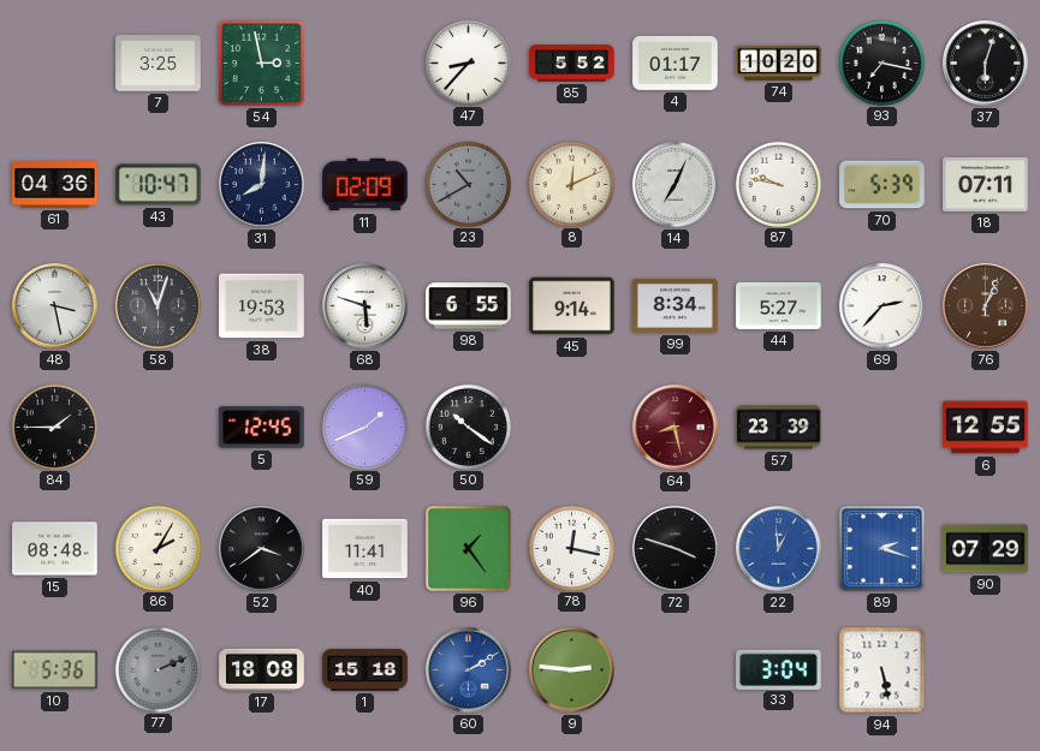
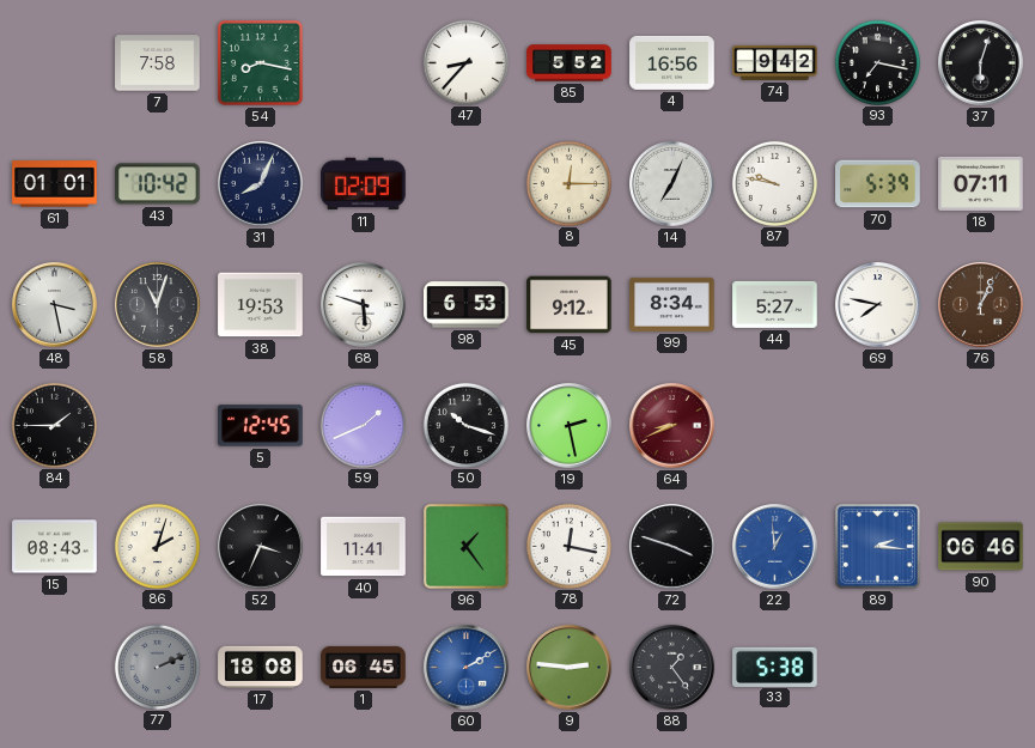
7: 3:25 -> 7:58
54: 2:58 -> 8:17
4: 01:17 -> 16:56
74: 10:20 -> 9:42
61: 04:36 -> 01:01
43: 10:47 -> 10:42
31: 8:01 -> 8:04
23: 10:40 -> none
8: 12:11 -> 12:15
98: 6:55 -> 6:53
45: 9:14 -> 9:12
69: 2:37 -> 7:47
50: 10:21 -> 10:18
19: none -> 2:28
64: 8:28 -> 8:41
57: 23:39 -> none
6: 12:55 -> none
15: 08:48 -> 08:43
86: 2:05 -> 2:03
52: 3:39 -> 3:34
89: 2:18 -> 2:16
90: 07:29 -> 06:46
10: 5:36 -> none
1: 15:18 -> 06:45
88: none -> 1:24
33: 3:04 -> 5:38
94: 5:28 -> none
